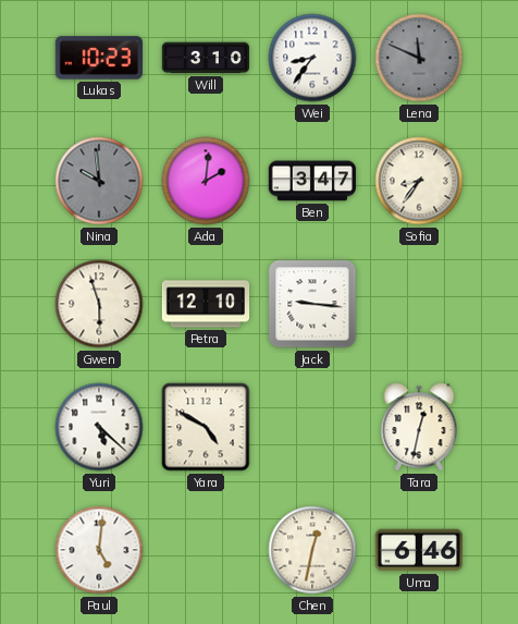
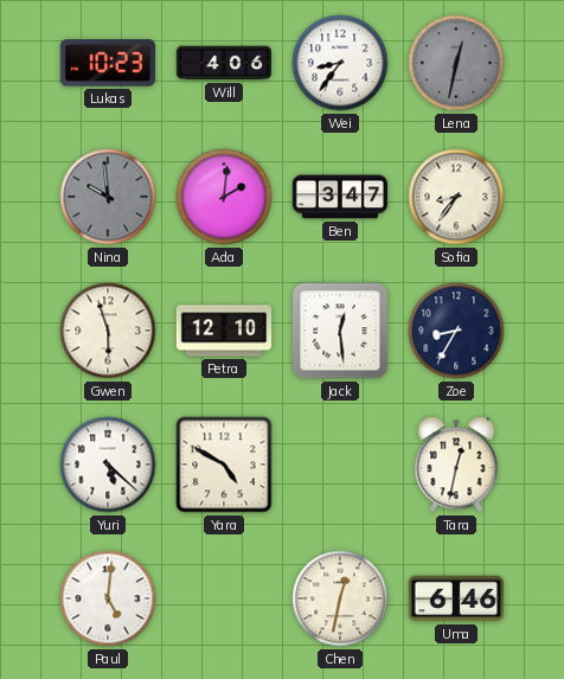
Will: 3:10 -> 4:06
Lena: 11:49 -> 12:32
Jack: 9:16 -> 12:29
Zoe: none -> 8:35
